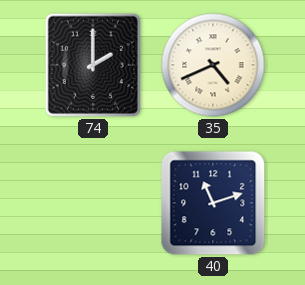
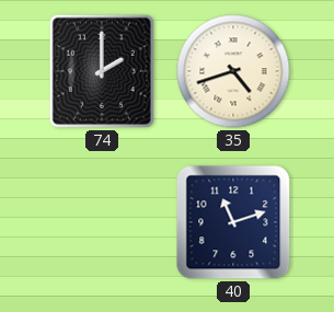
35: 4:41 -> 4:42
